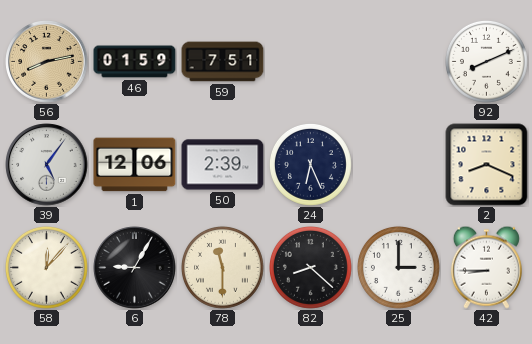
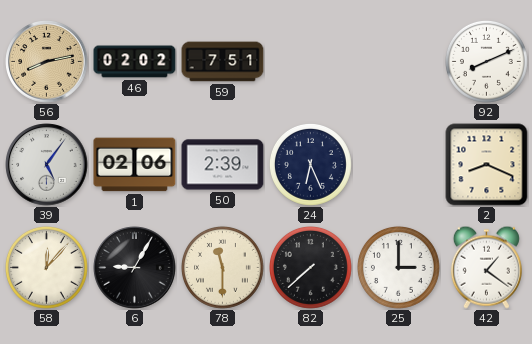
46: 01:59 -> 02:02
1: 12:06 -> 02:06
82: 8:22 -> 7:38
42: 8:45 -> 1:21
